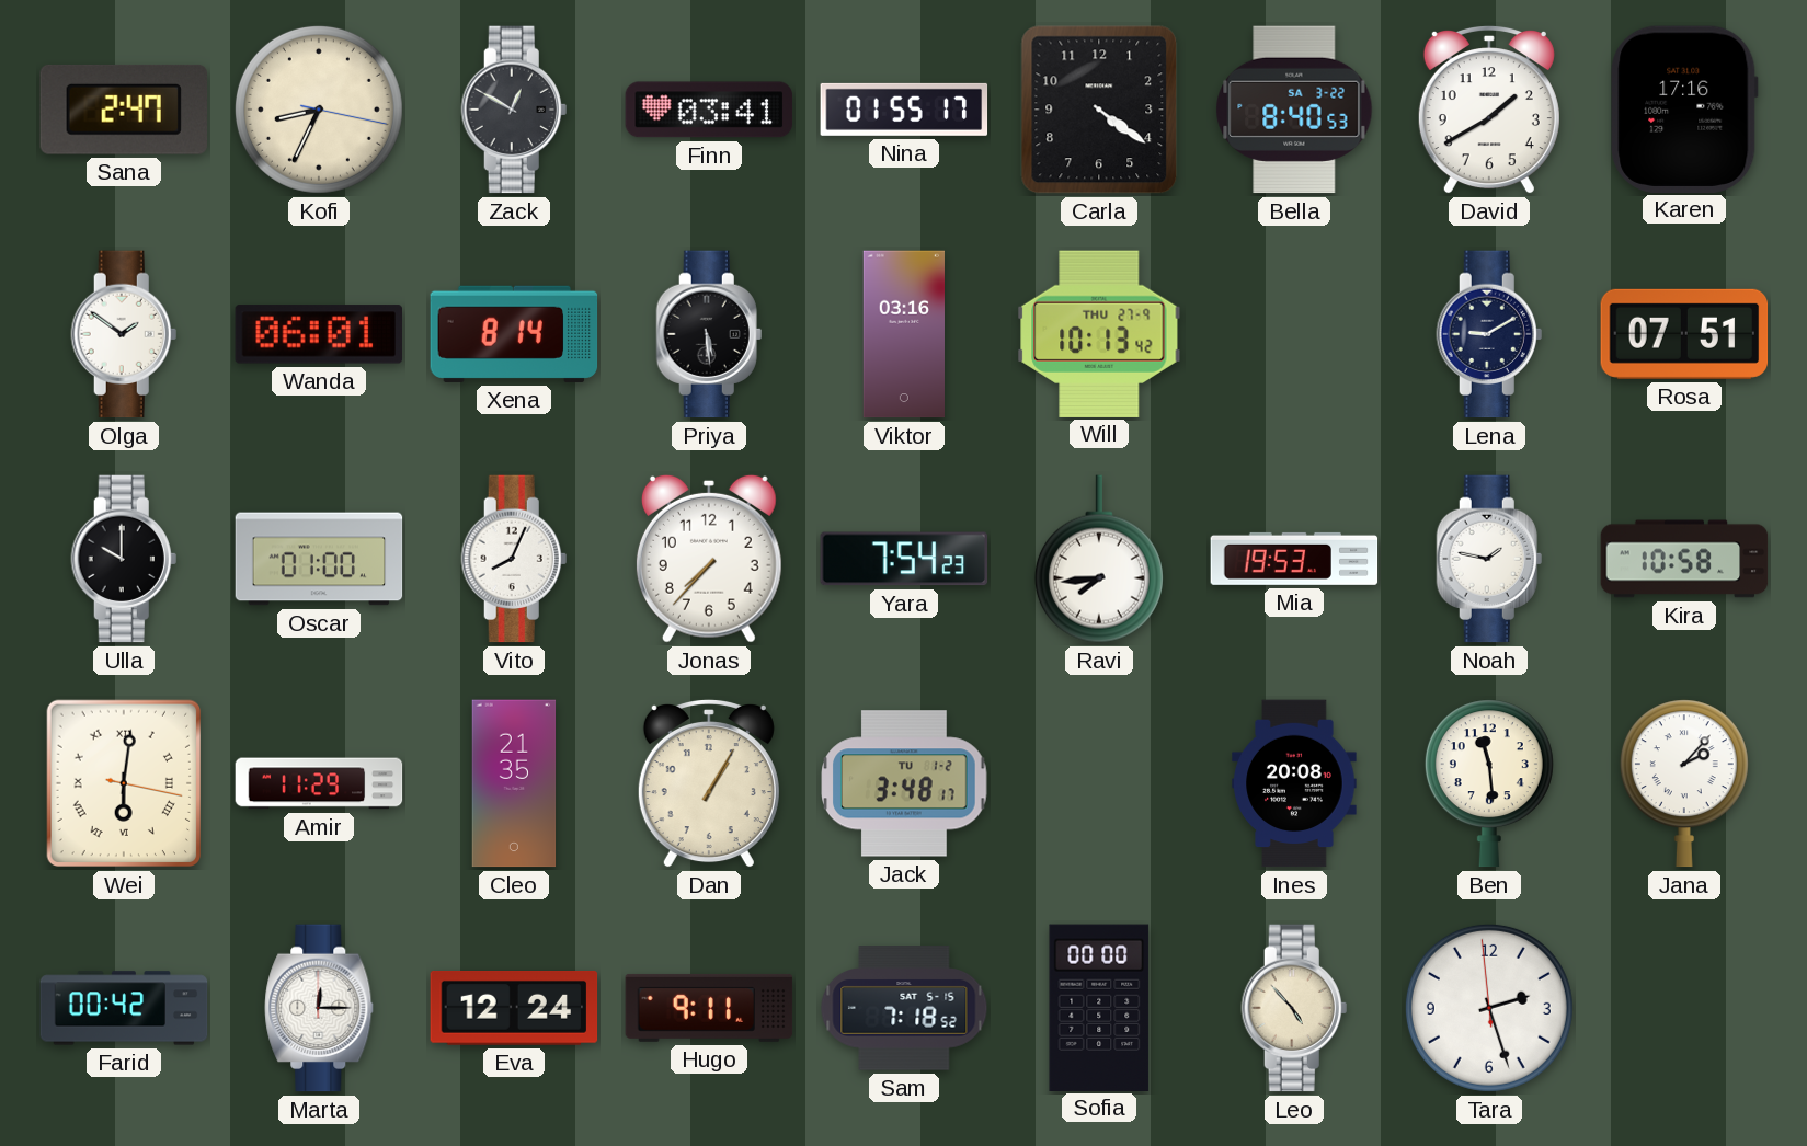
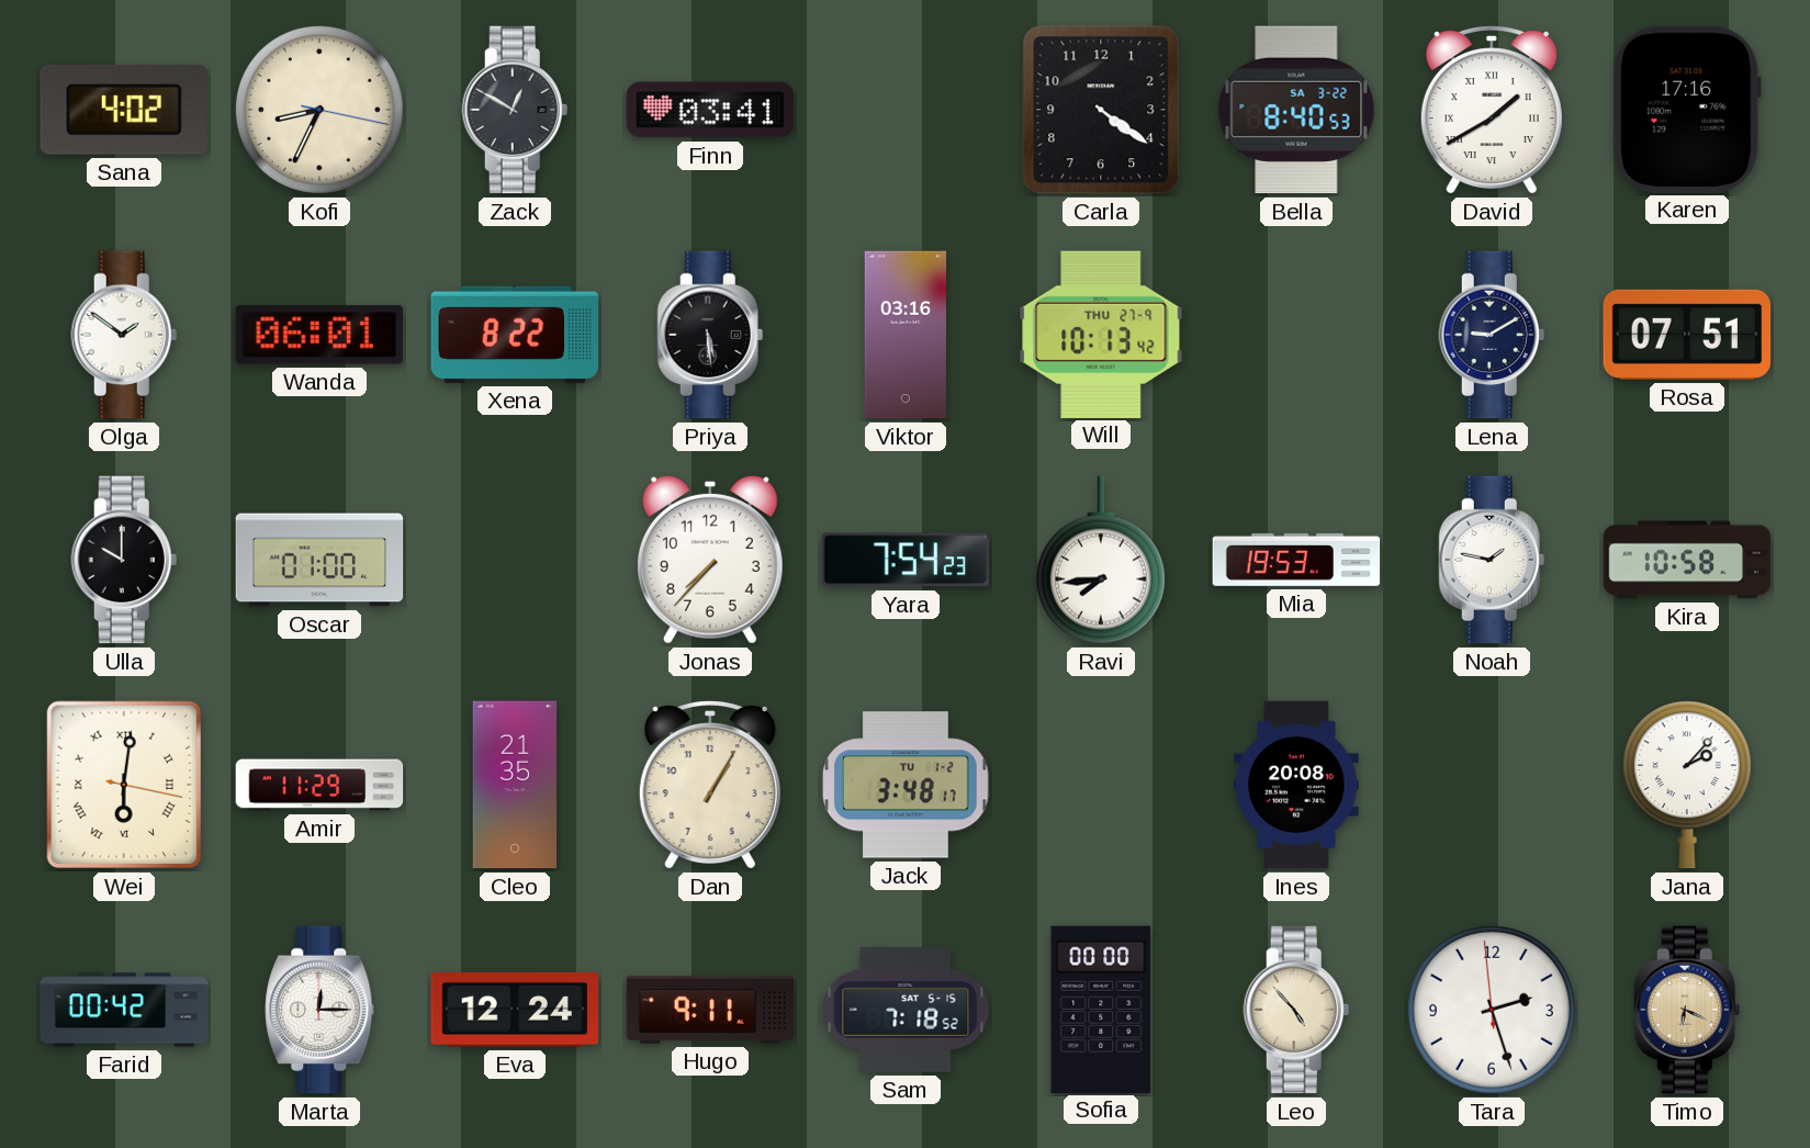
Sana: 2:47 -> 4:02
Nina: 01:55 -> none
David numerals: Arabic -> Roman
Xena: 8:14 -> 8:22
Vito: 8:04 -> none
Ben: 11:29 -> none
Timo: none -> 6:19
